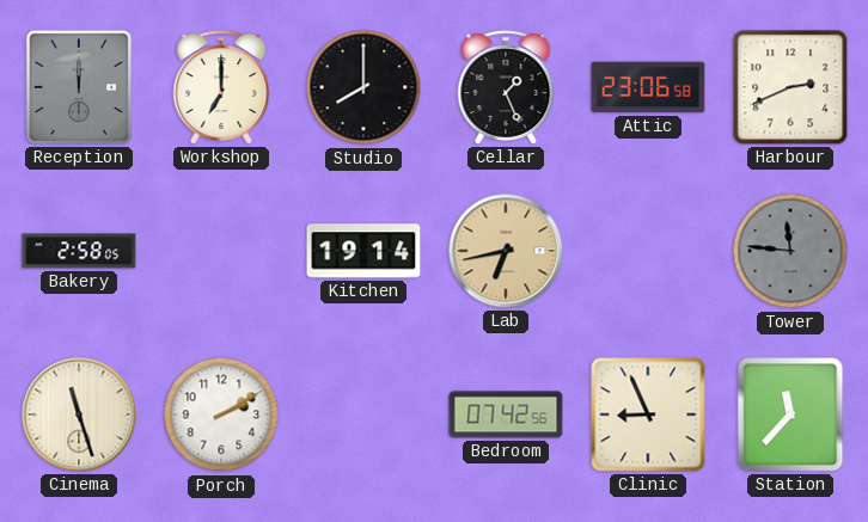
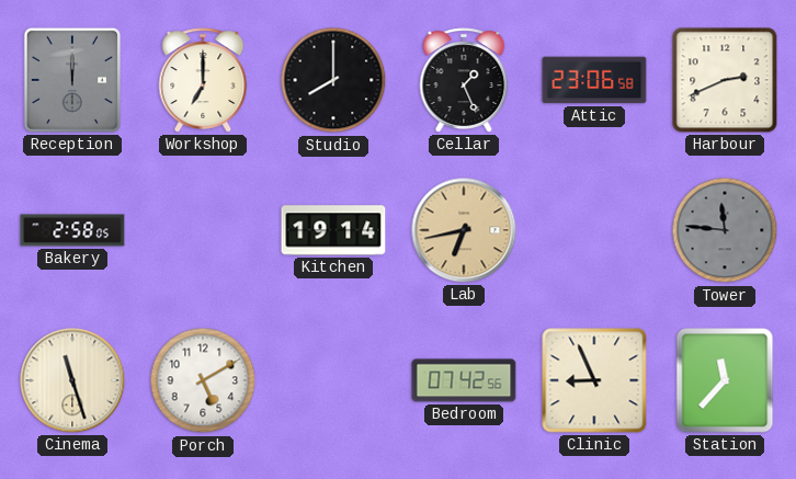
Porch: 2:10 -> 5:10
